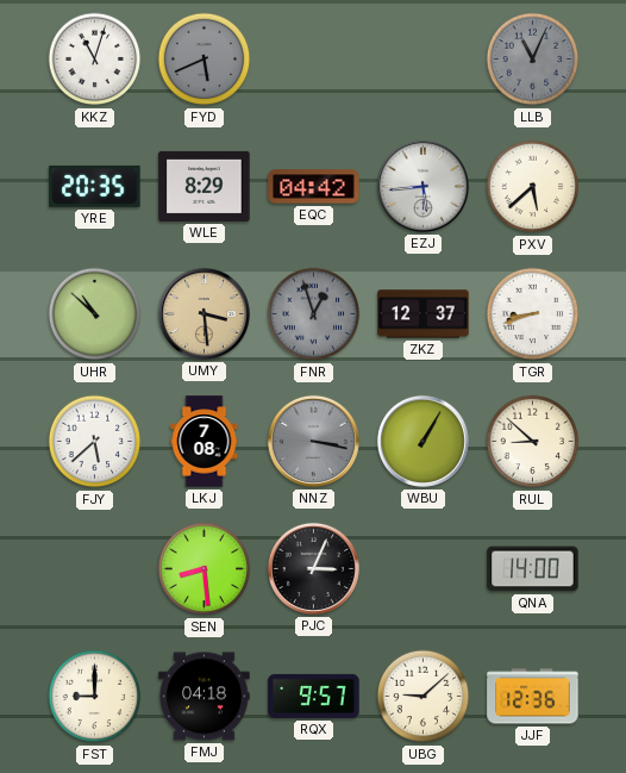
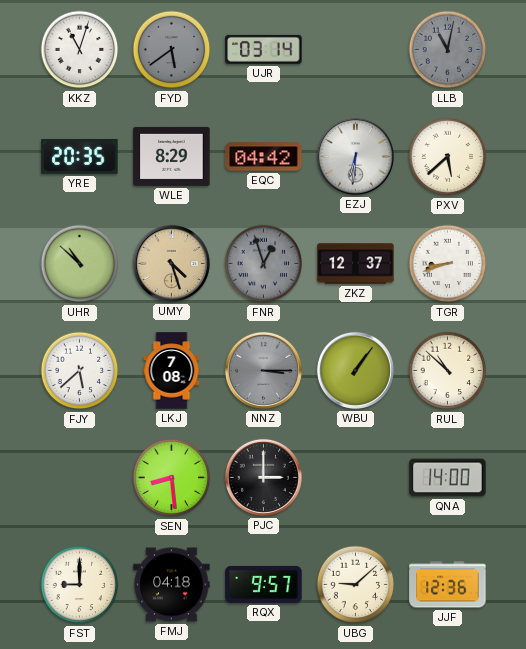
FYD: 5:41 -> 5:39
UJR: none -> 03:14
LLB: 11:04 -> 11:02
EZJ: 5:44 -> 6:31
UMY: 3:29 -> 4:27
NNZ: 3:17 -> 3:15
WBU: 1:05 -> 1:06
RUL: 8:52 -> 10:52
PJC: 3:04 -> 3:00
